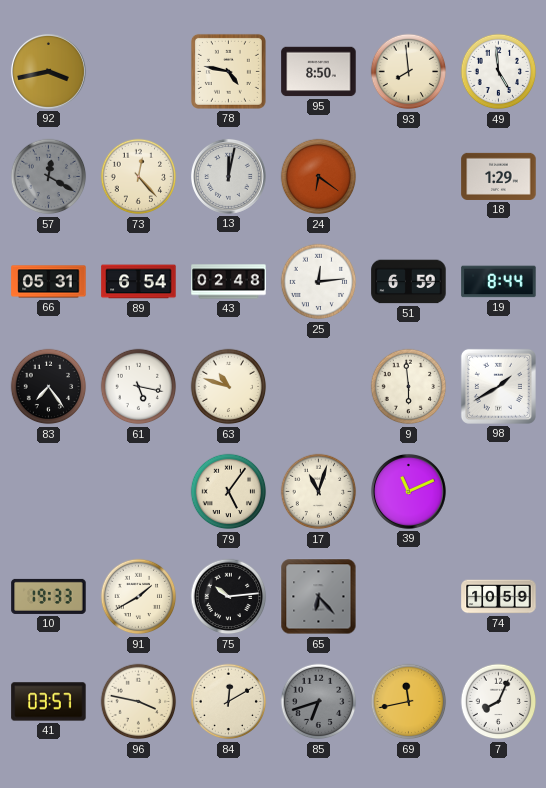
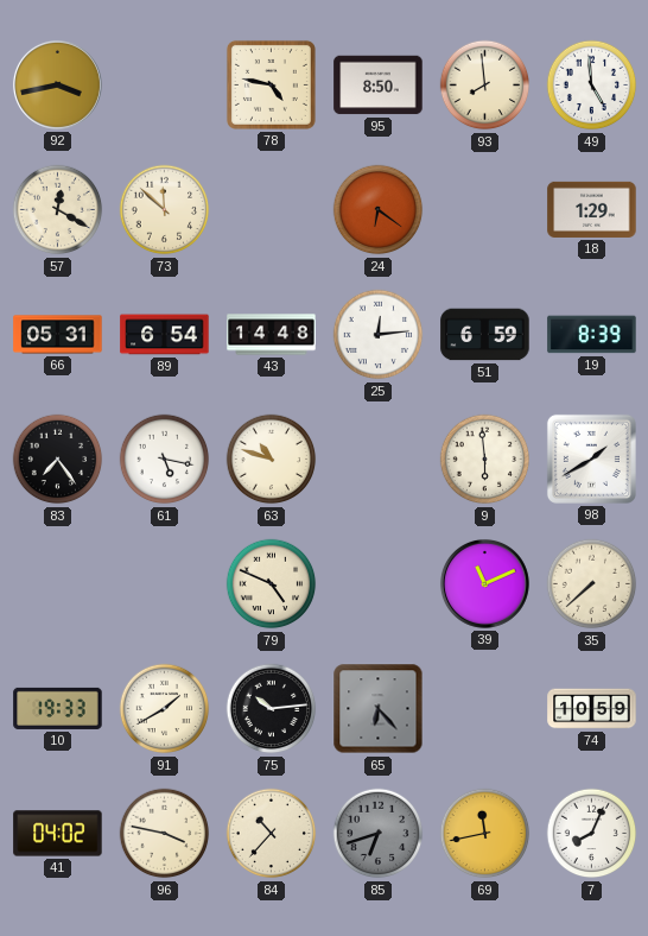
57 dial: grey -> cream
73: 12:23 -> 11:52
13: 12:02 -> none
43: 02:48 -> 14:48
19: 8:44 -> 8:39
79: 5:06 -> 4:49
17: 11:03 -> none
35: none -> 7:38
41: 03:57 -> 04:02
84: 12:10 -> 10:37
